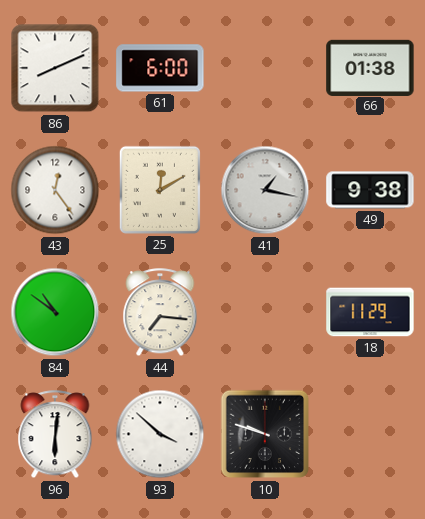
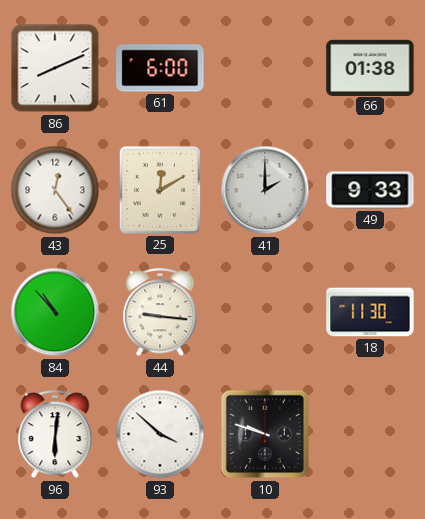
41: 1:17 -> 2:00
49: 9:38 -> 9:33
84: 10:51 -> 10:53
44: 7:16 -> 9:16
18: 11:29 -> 11:30
